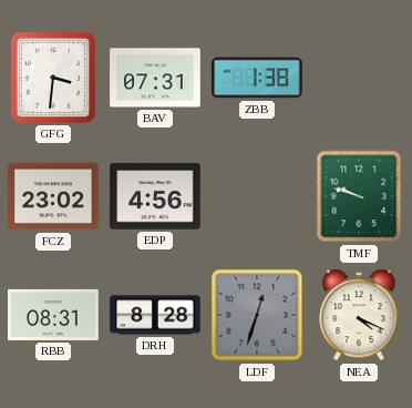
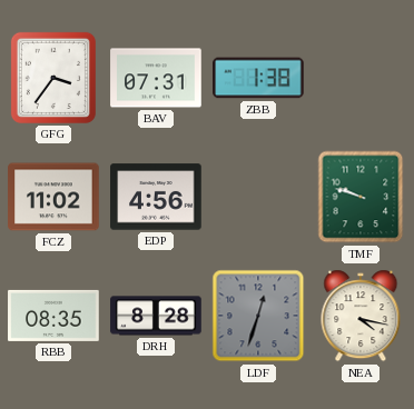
GFG: 3:31 -> 3:36
FCZ: 23:02 -> 11:02
RBB: 08:31 -> 08:35
NEA: 4:19 -> 4:17
